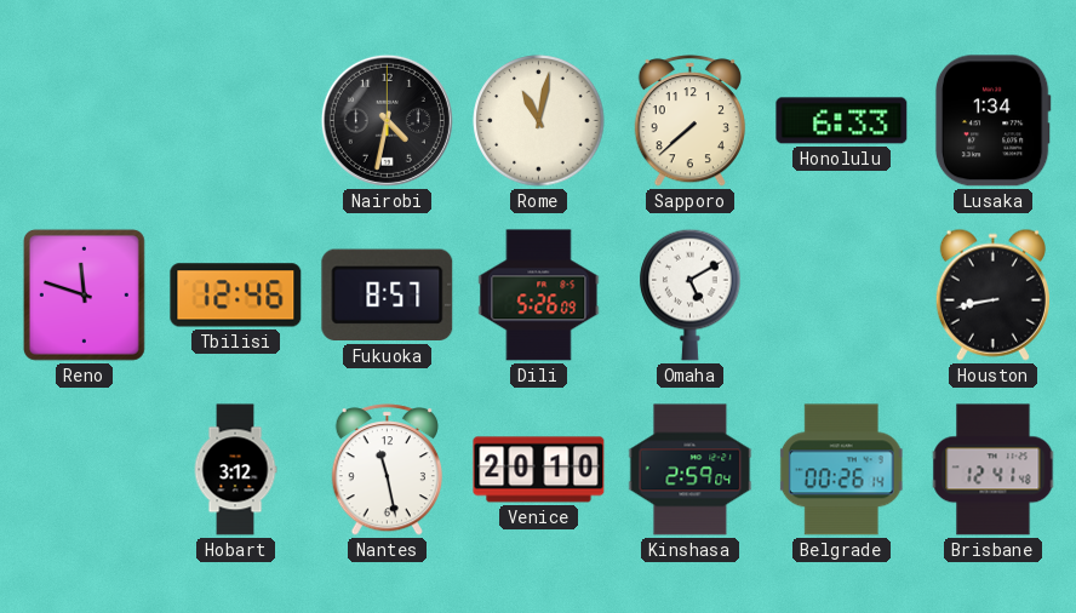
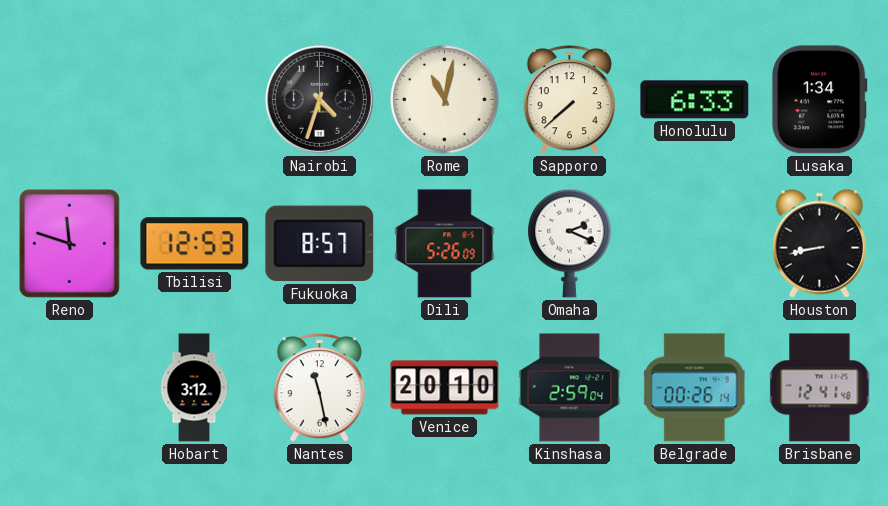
Nairobi: 4:32 -> 4:33
Tbilisi: 12:46 -> 12:53
Omaha: 5:10 -> 2:19
